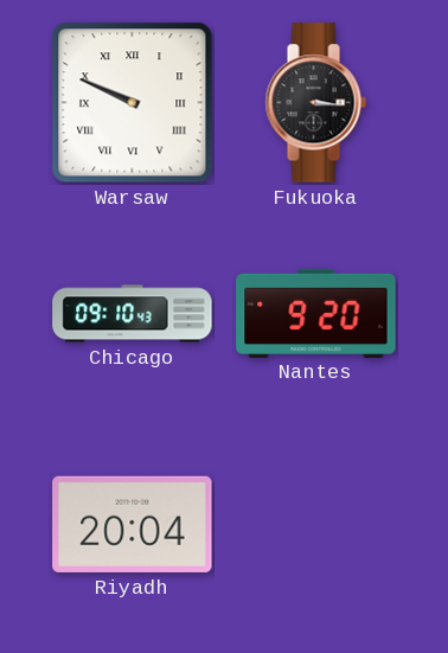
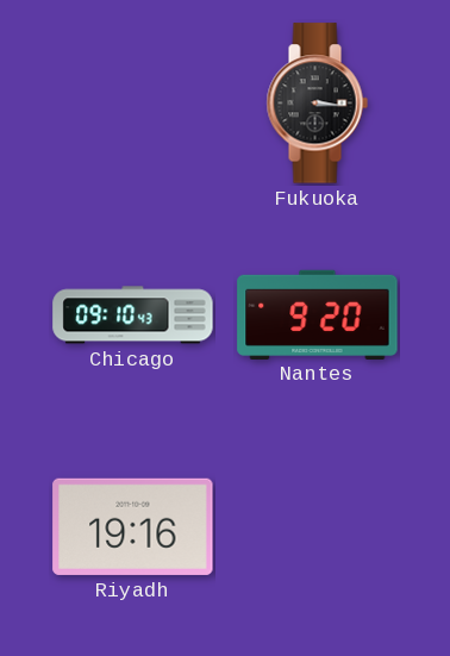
Warsaw: 9:49 -> none
Riyadh: 20:04 -> 19:16
